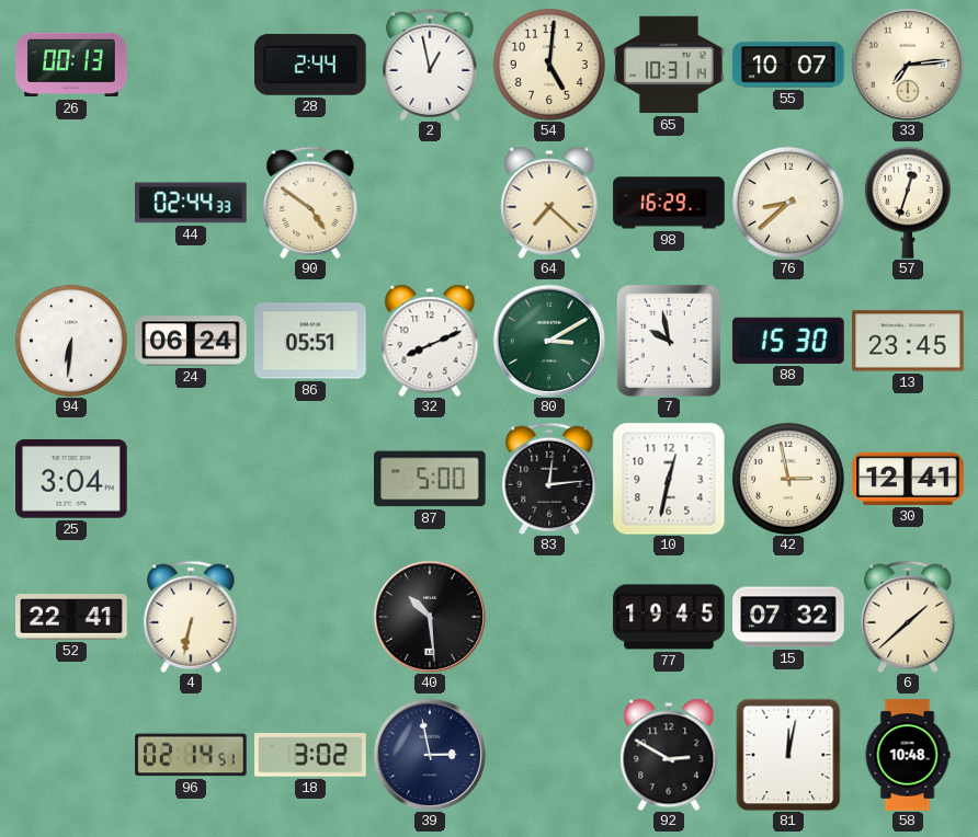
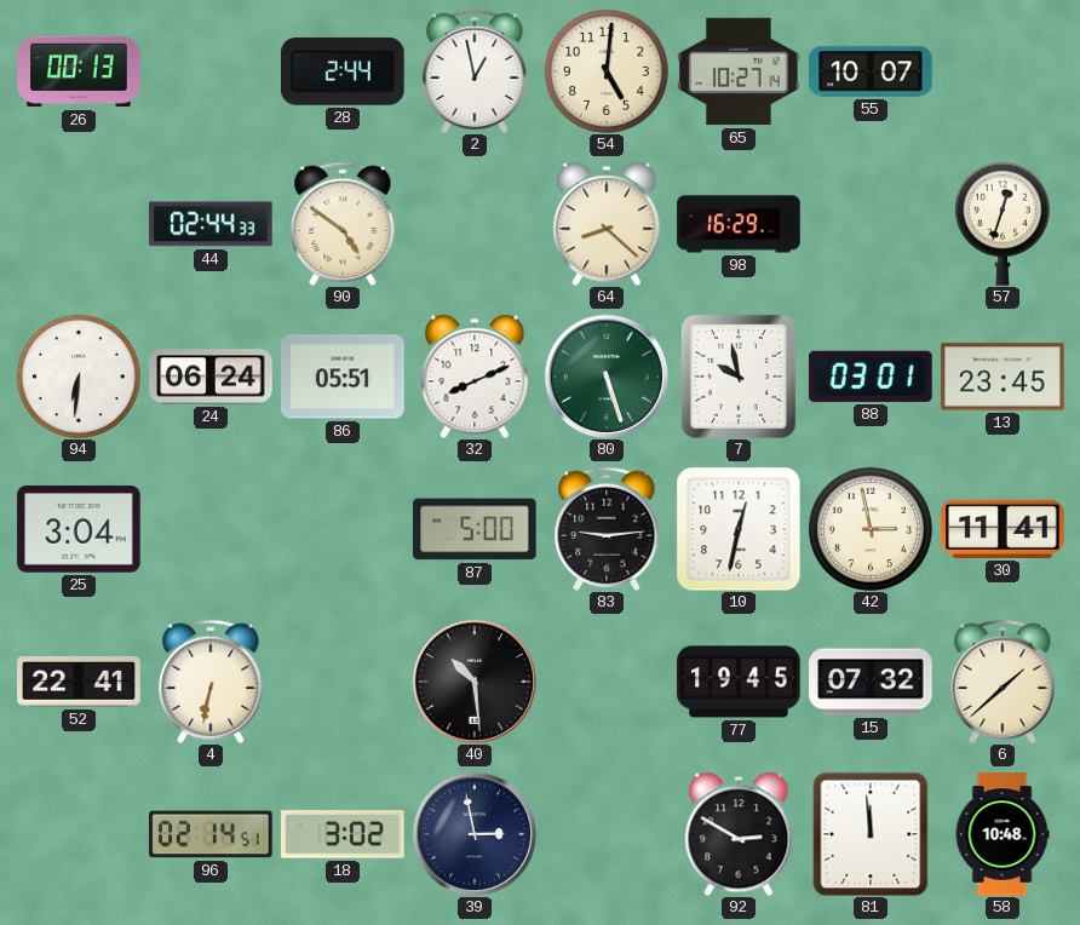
65: 10:31 -> 10:27
33: 7:14 -> none
64: 7:22 -> 8:22
76: 8:38 -> none
80: 3:10 -> 5:27
88: 15:30 -> 03:01
83: 12:14 -> 9:14
30: 12:41 -> 11:41
81: 12:02 -> 11:59
